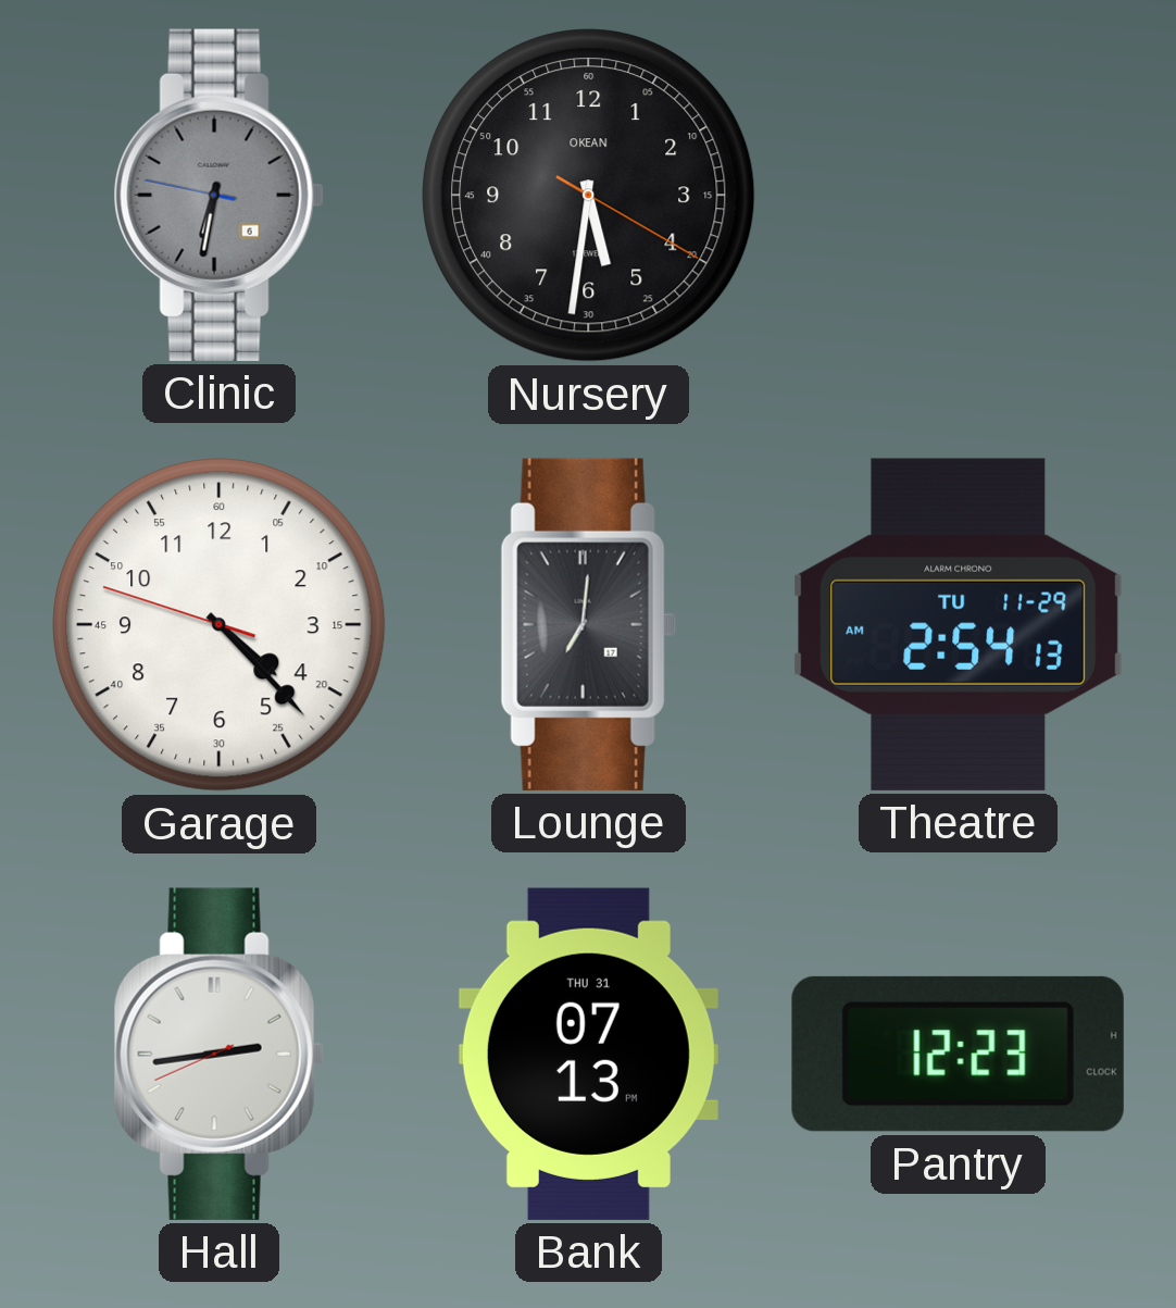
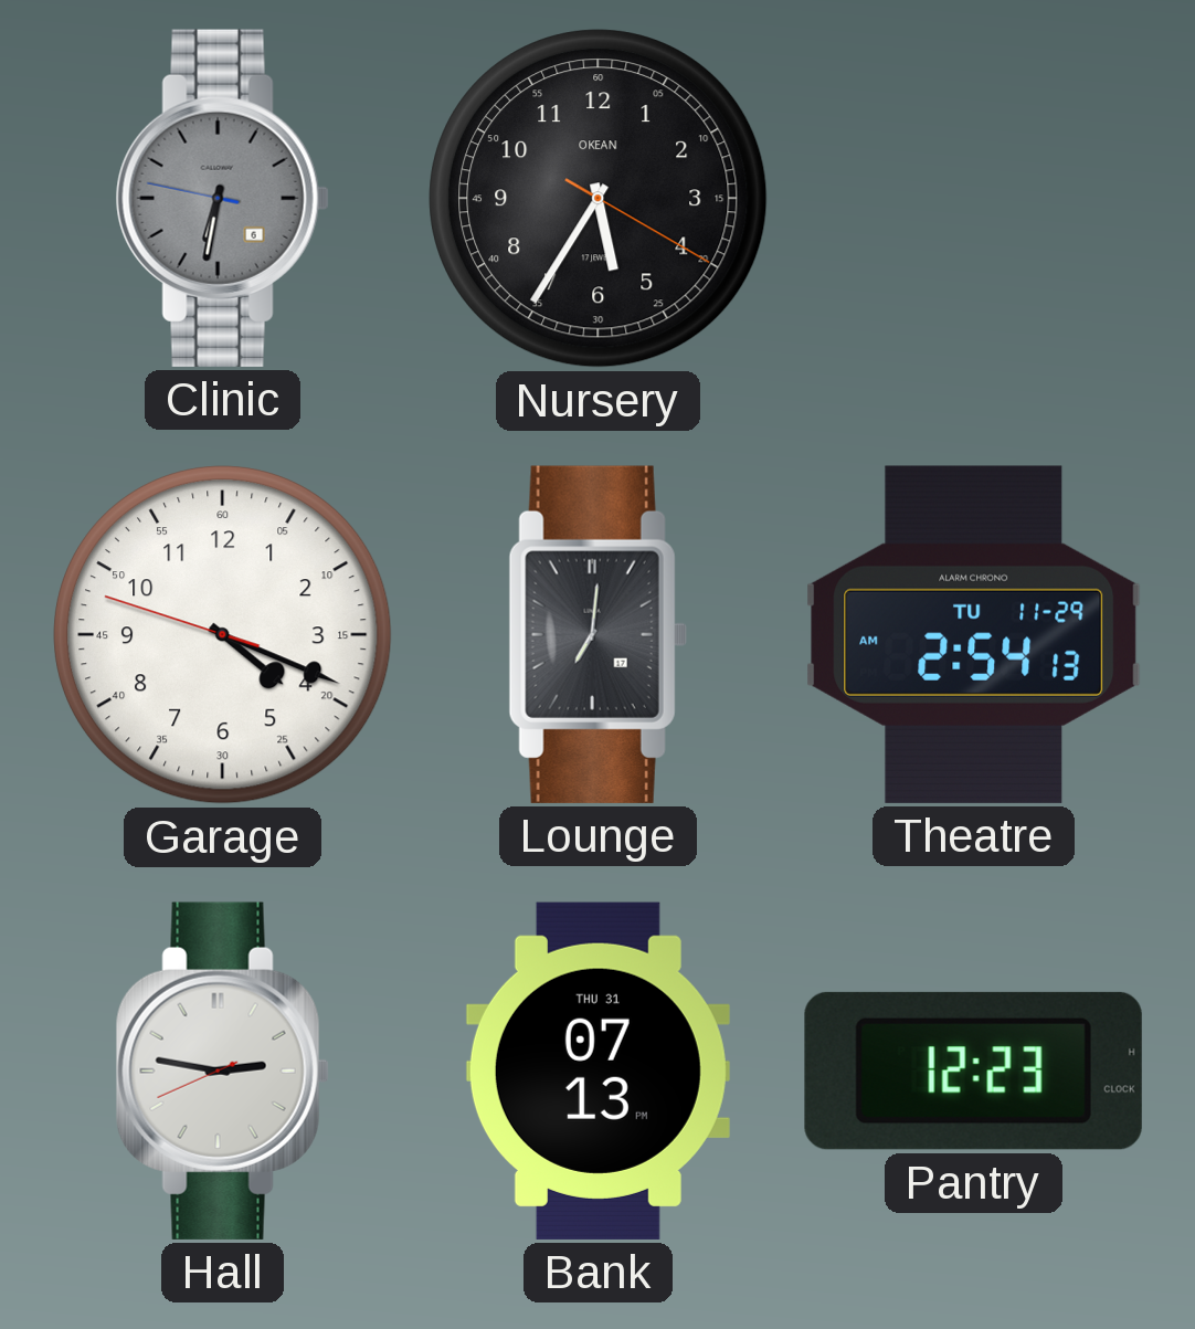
Nursery: 5:31 -> 5:35
Garage: 4:22 -> 4:18
Hall: 2:43 -> 2:46
